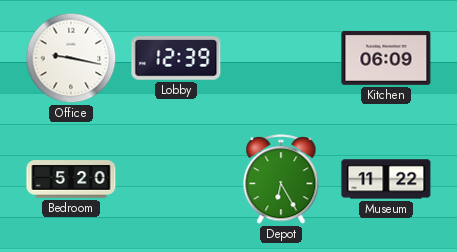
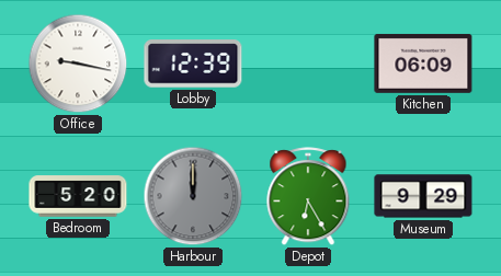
Harbour: none -> 12:00
Museum: 11:22 -> 9:29
